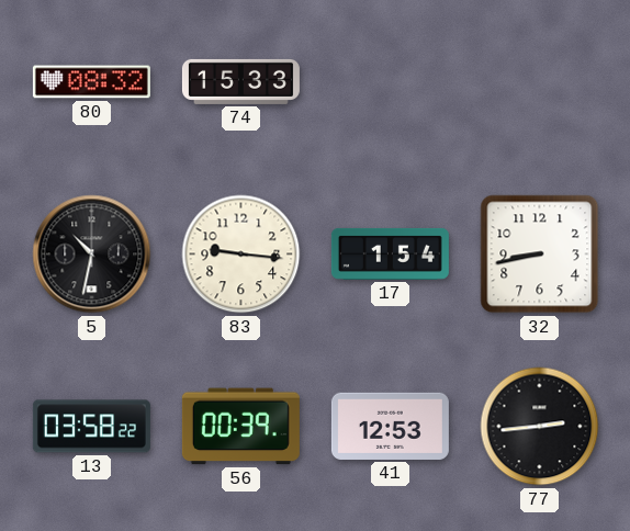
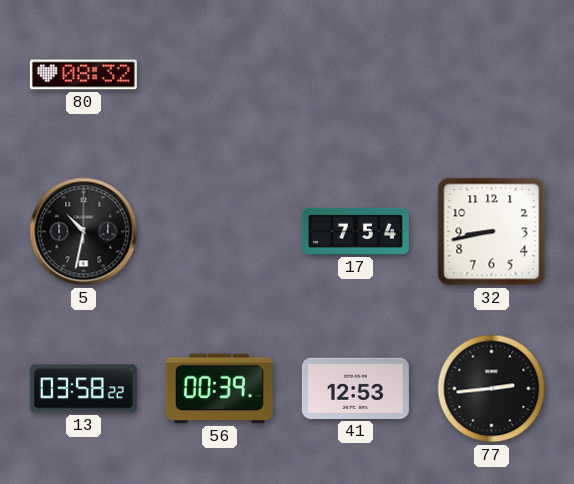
74: 15:33 -> none
83: 9:16 -> none
17: 1:54 -> 7:54
